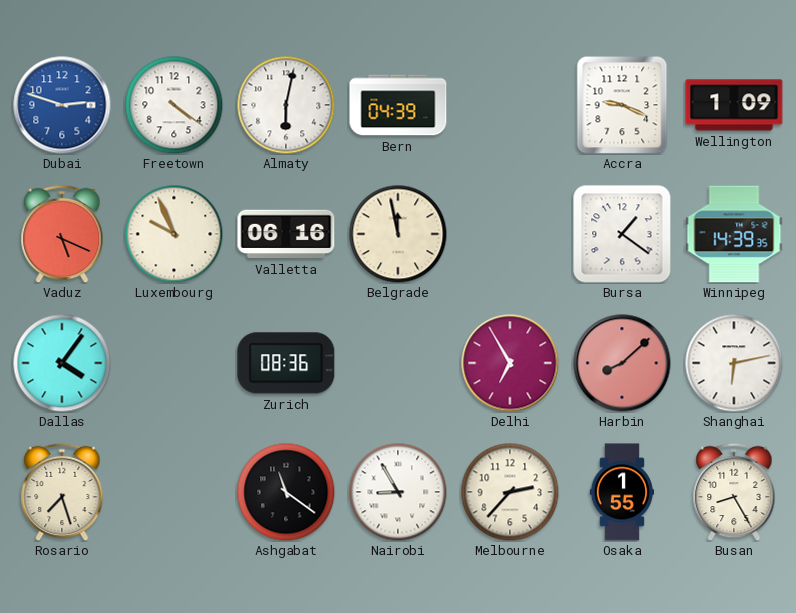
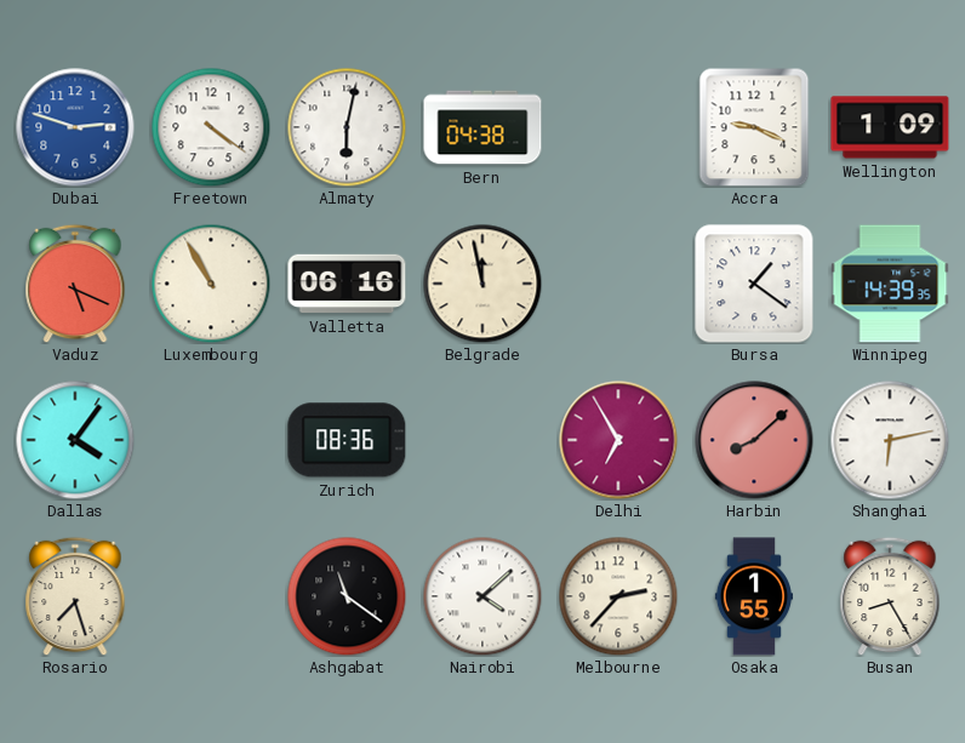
Bern: 04:39 -> 04:38
Luxembourg: 9:56 -> 10:55
Nairobi: 8:55 -> 4:08
